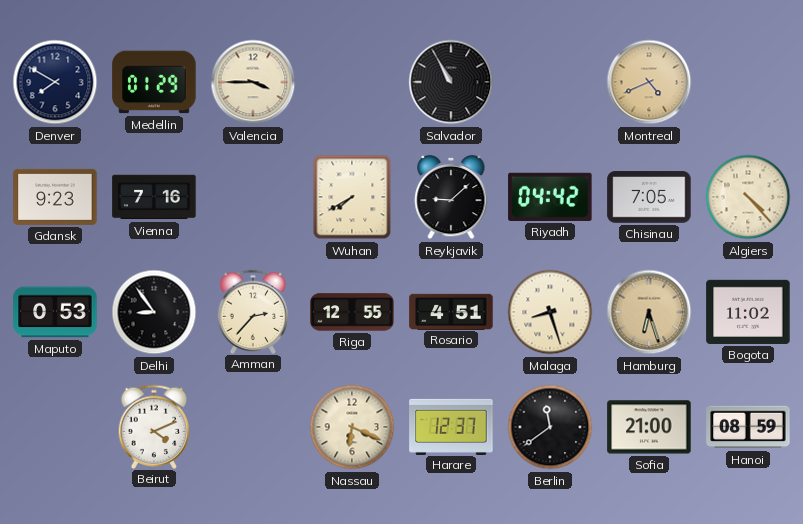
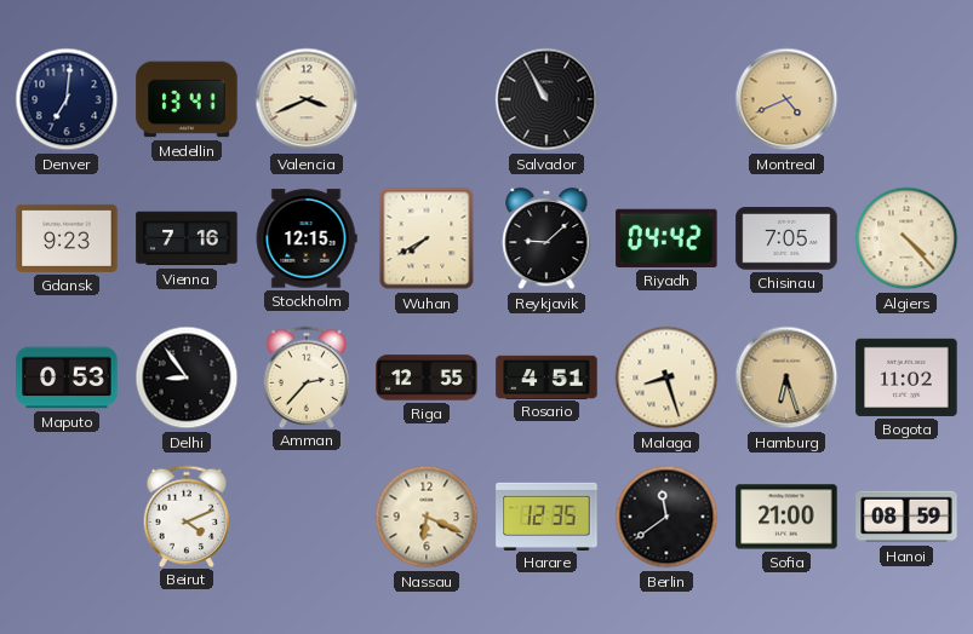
Denver: 7:50 -> 7:01
Medellin: 01:29 -> 13:41
Valencia: 3:45 -> 3:41
Stockholm: none -> 12:15
Harare: 12:37 -> 12:35
